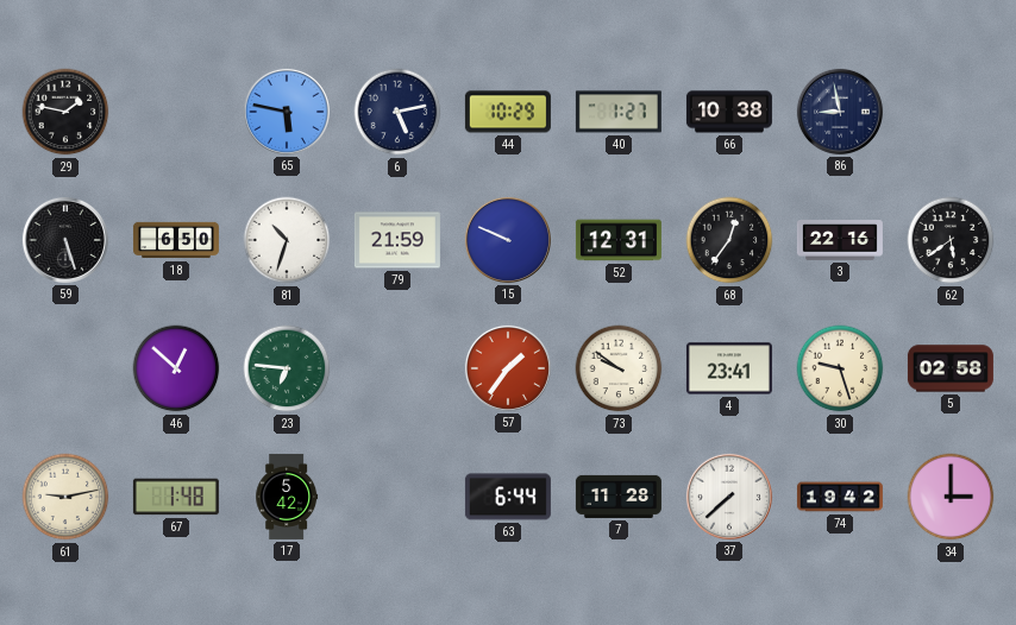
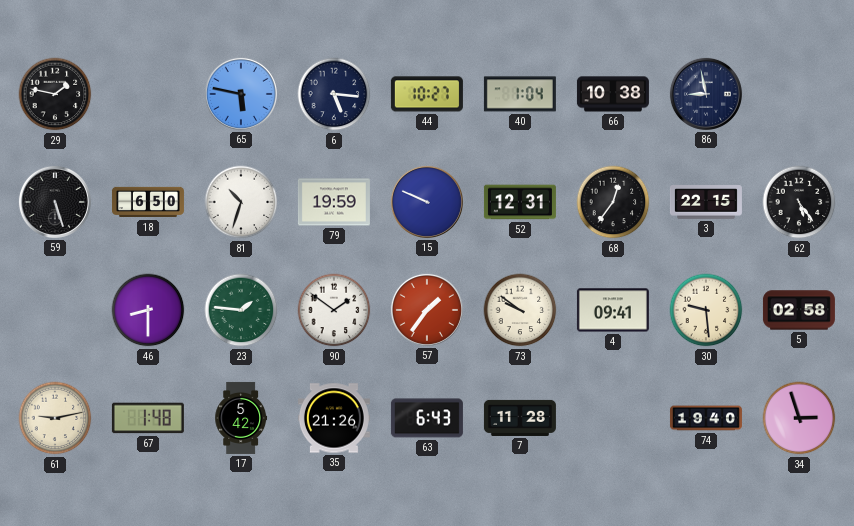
6: 5:13 -> 5:16
44: 10:29 -> 10:27
40: 1:27 -> 1:04
79: 21:59 -> 19:59
3: 22:16 -> 22:15
62: 5:39 -> 5:24
46: 12:52 -> 8:30
23: 6:46 -> 1:46
90: none -> 1:51
4: 23:41 -> 09:41
30: 9:27 -> 9:29
35: none -> 21:26
63: 6:44 -> 6:43
37: 7:38 -> none
74: 19:42 -> 19:40
34: 3:00 -> 2:57
